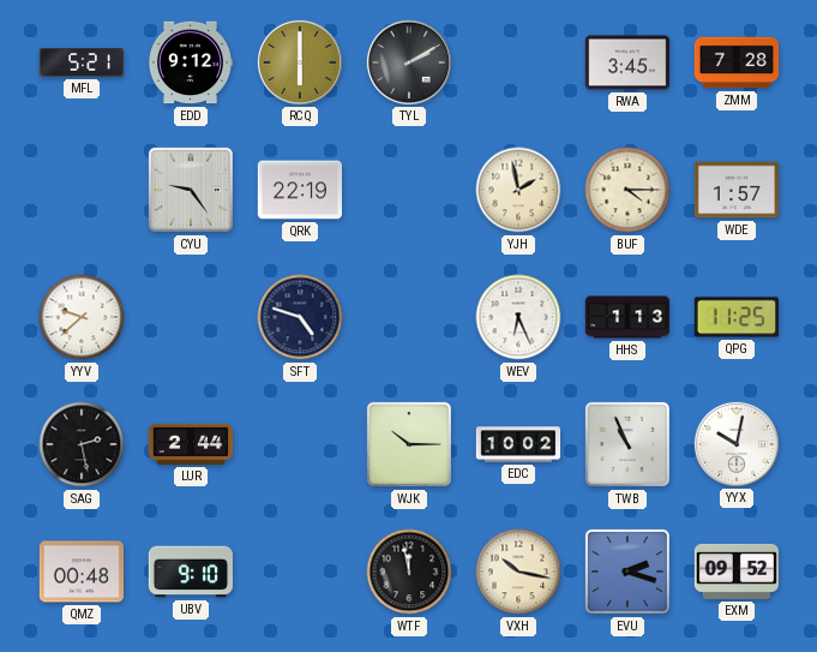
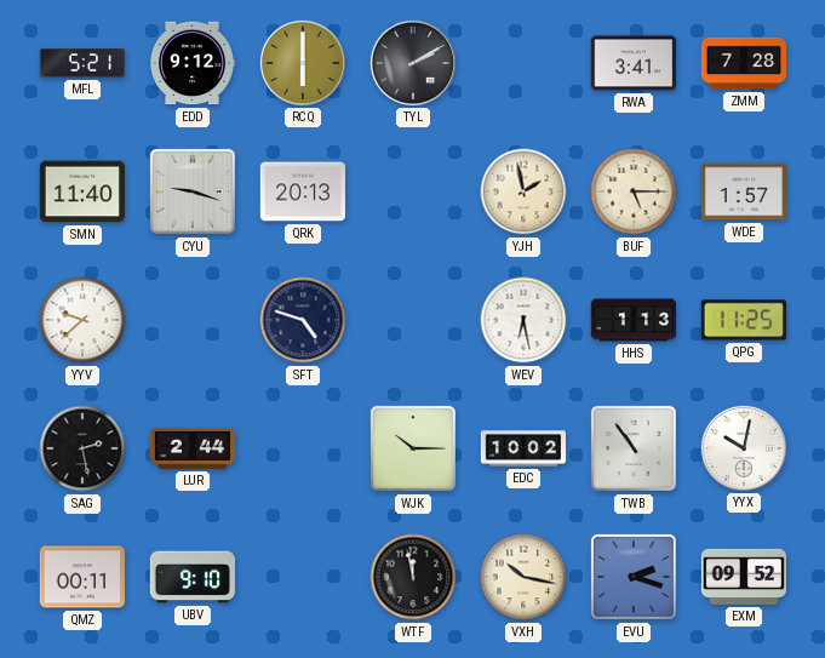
RWA: 3:45 -> 3:41
SMN: none -> 11:40
CYU: 9:24 -> 9:18
QRK: 22:19 -> 20:13
BUF: 4:15 -> 5:15
WEV: 6:26 -> 6:28
TWB: 10:56 -> 10:54
QMZ: 00:48 -> 00:11
